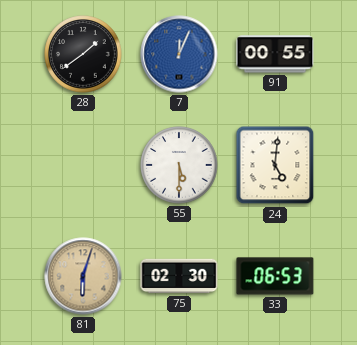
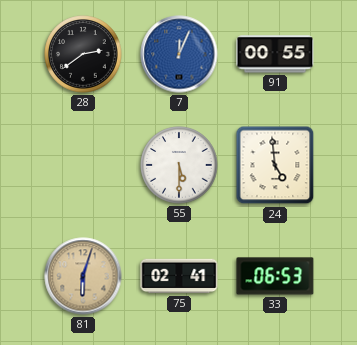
28: 1:39 -> 2:39
24: 5:01 -> 4:59
75: 02:30 -> 02:41
